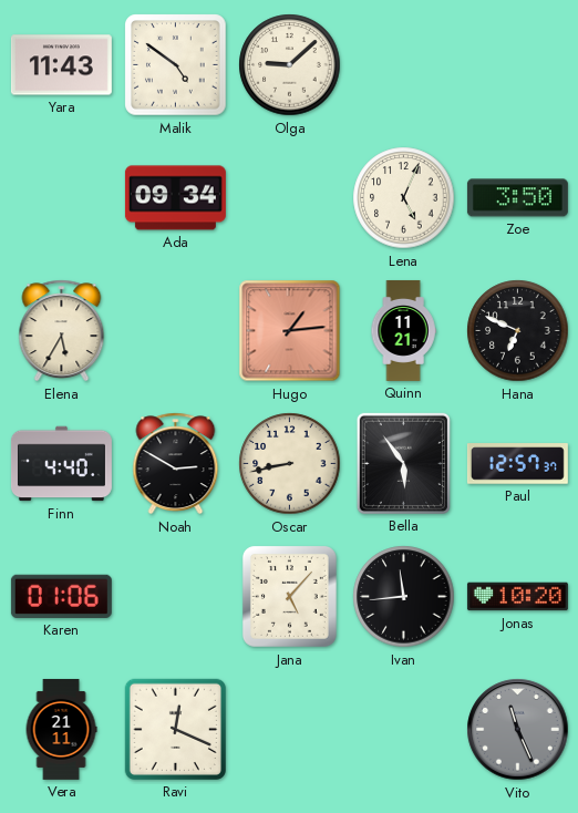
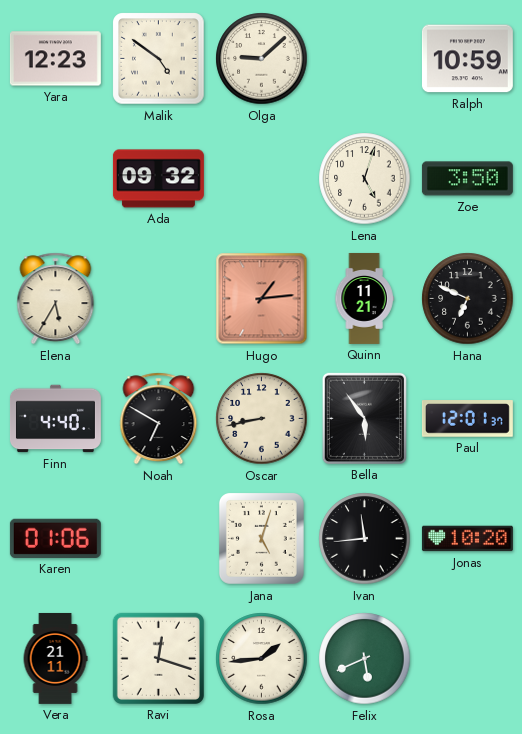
Yara: 11:43 -> 12:23
Ralph: none -> 10:59
Ada: 09:34 -> 09:32
Lena: 5:04 -> 5:03
Noah: 2:50 -> 6:50
Paul: 12:57 -> 12:01
Jana: 5:07 -> 5:03
Ravi: 12:19 -> 12:18
Rosa: none -> 1:44
Felix: none -> 5:41
Vito: 11:26 -> none
